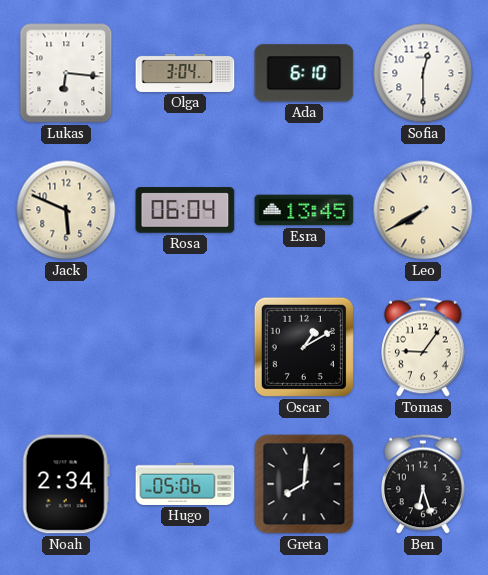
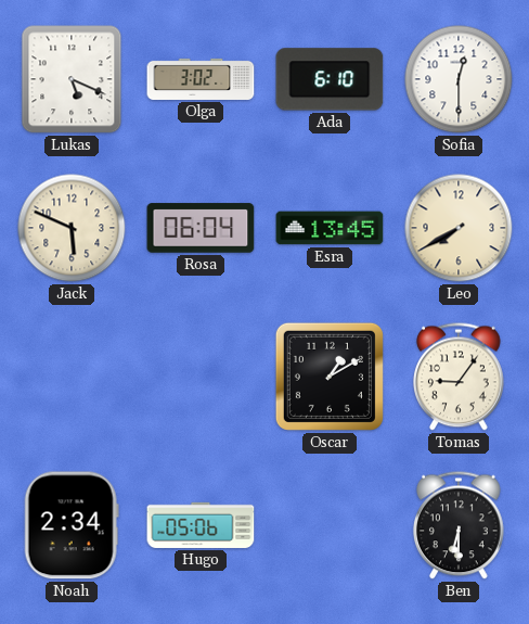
Lukas: 6:16 -> 5:19
Olga: 3:04 -> 3:02
Greta: 8:01 -> none
Ben: 6:27 -> 6:30
